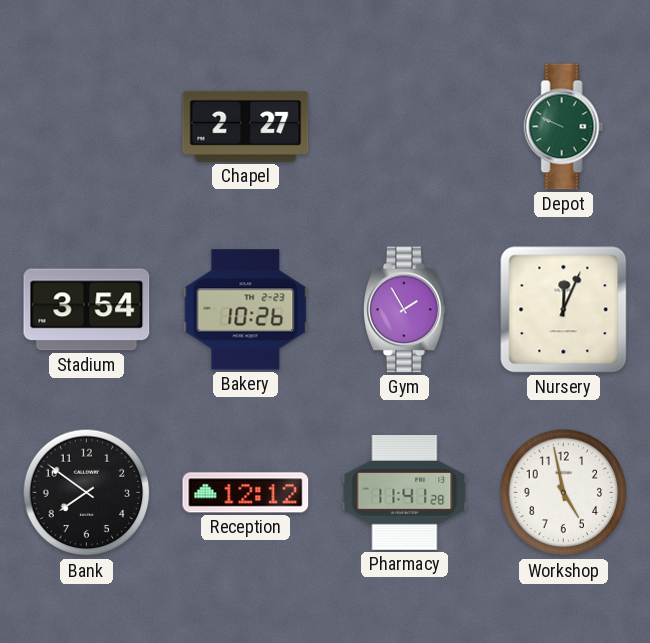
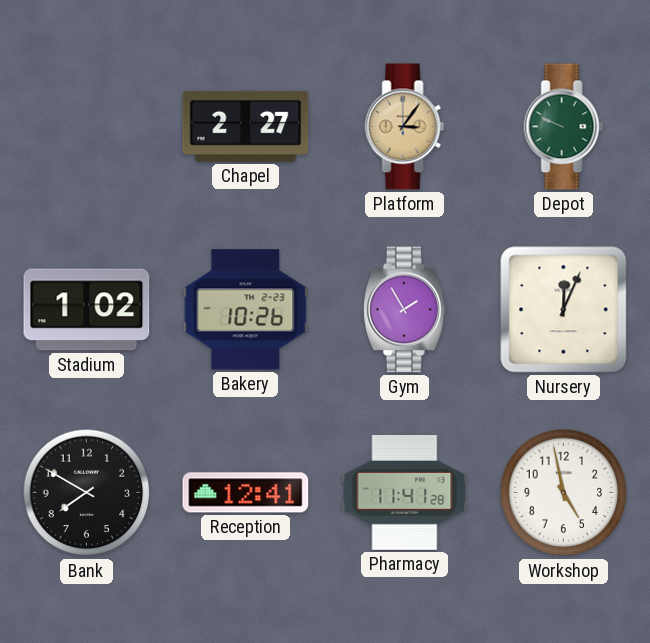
Platform: none -> 3:06
Stadium: 3:54 -> 1:02
Bank: 7:51 -> 7:50
Reception: 12:12 -> 12:41
